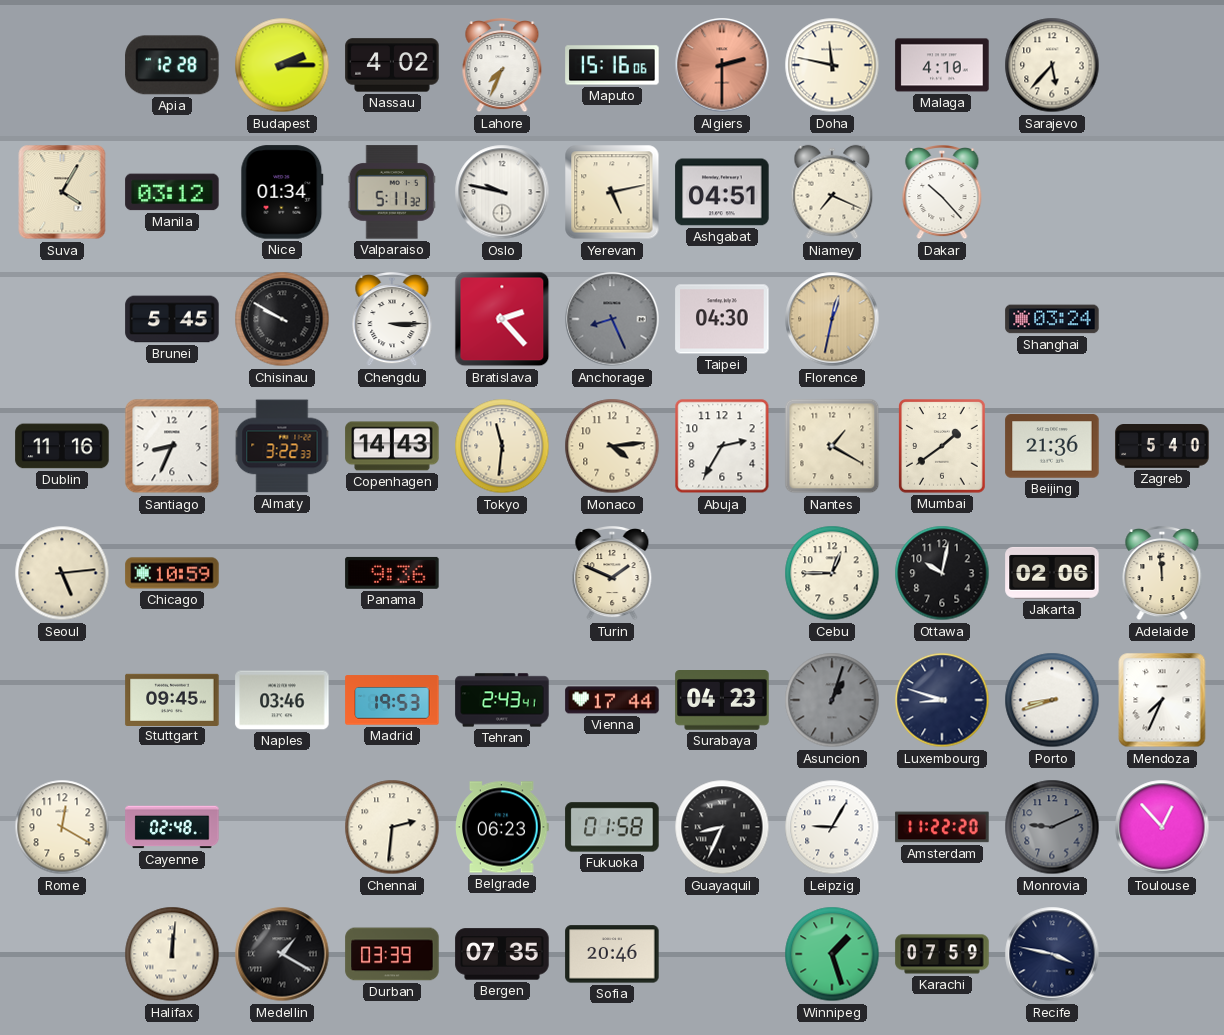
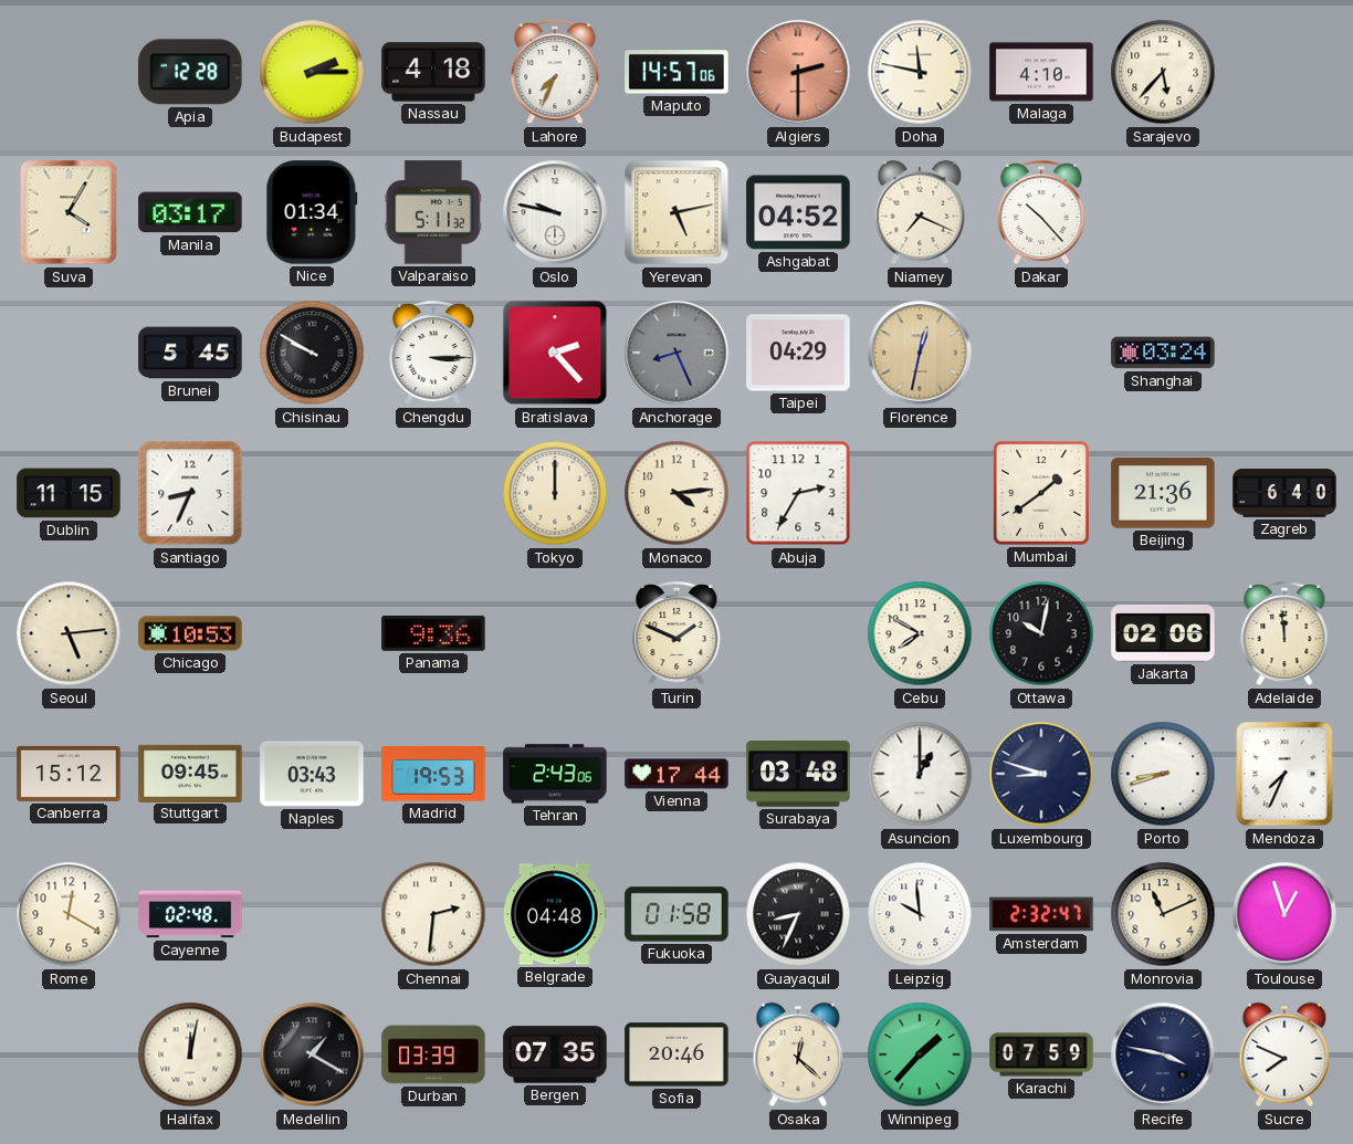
Nassau: 4:02 -> 4:18
Maputo: 15:16 -> 14:57
Manila: 03:12 -> 03:17
Ashgabat: 04:51 -> 04:52
Taipei: 04:30 -> 04:29
Dublin: 11:16 -> 11:15
Almaty: 3:22 -> none
Copenhagen: 14:43 -> none
Tokyo: 11:31 -> 12:00
Nantes: 1:20 -> none
Zagreb: 5:40 -> 6:40
Chicago: 10:59 -> 10:53
Cebu: 12:45 -> 7:50
Canberra: none -> 15:12
Naples: 03:46 -> 03:43
Tehran: 2:43:41 -> 2:43:06
Surabaya: 04:23 -> 03:48
Asuncion: 1:03 -> 1:00
Asuncion dial: grey -> white
Belgrade: 06:23 -> 04:48
Leipzig: 9:05 -> 9:59
Amsterdam: 11:22 -> 2:32
Monrovia: 9:11 -> 11:11
Monrovia dial: grey -> cream
Toulouse: 12:53 -> 12:57
Halifax: 12:01 -> 12:02
Osaka: none -> 12:22
Winnipeg: 1:27 -> 1:37
Sucre: none -> 7:49
